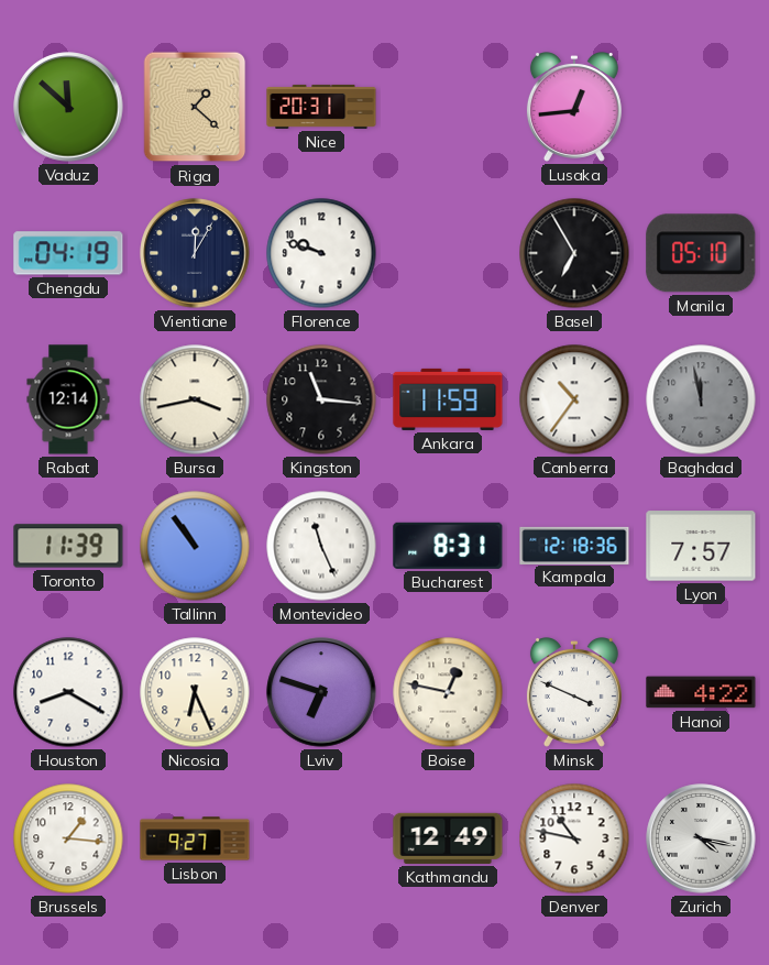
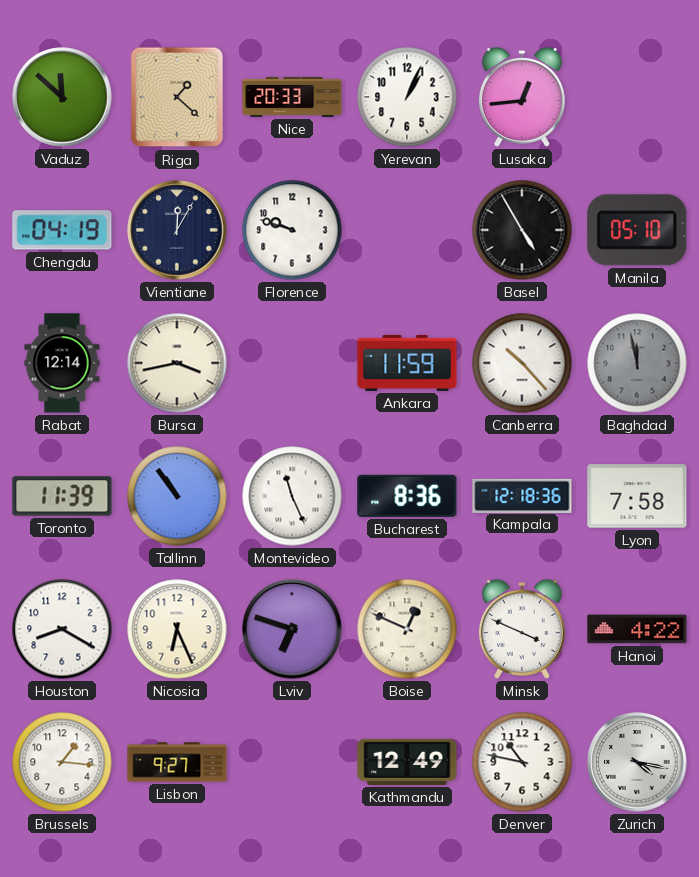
Nice: 20:31 -> 20:33
Yerevan: none -> 1:04
Basel: 6:55 -> 4:55
Kingston: 11:16 -> none
Canberra: 10:36 -> 10:23
Bucharest: 8:31 -> 8:36
Lyon: 7:57 -> 7:58
Boise: 12:47 -> 12:49
